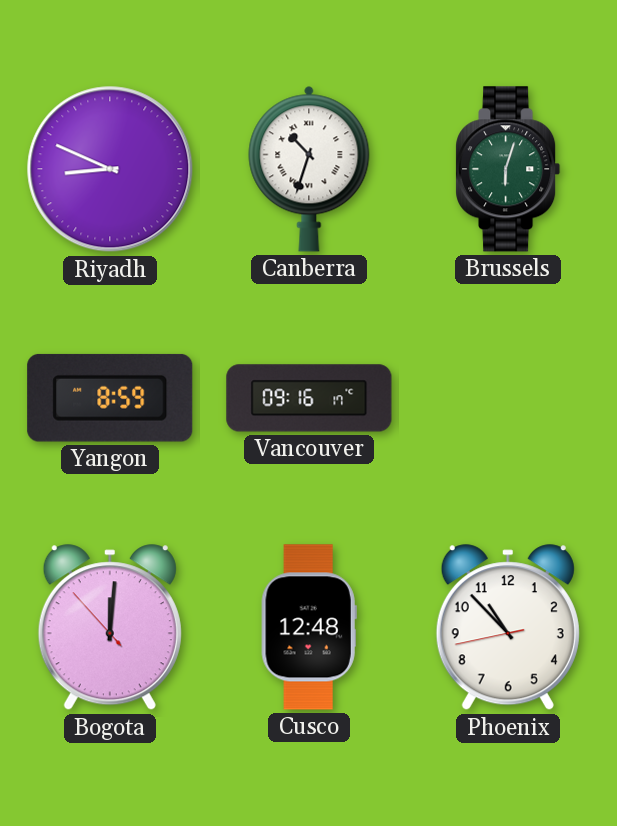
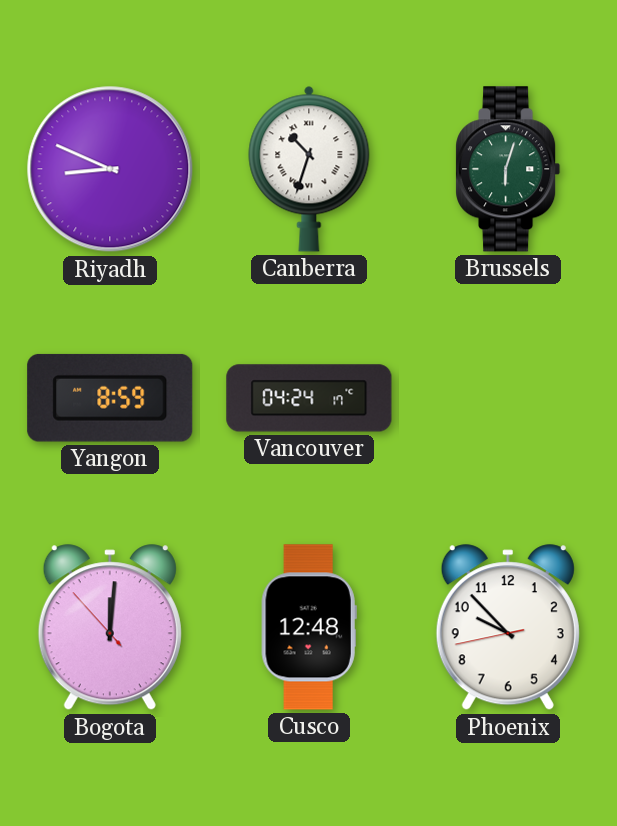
Vancouver: 09:16 -> 04:24
Phoenix: 10:52 -> 9:52
